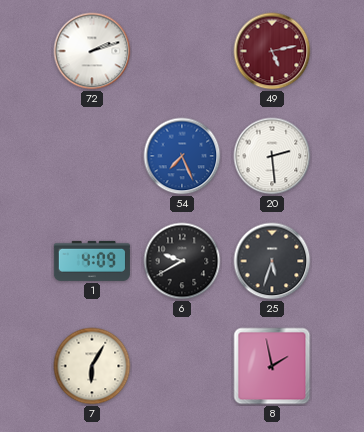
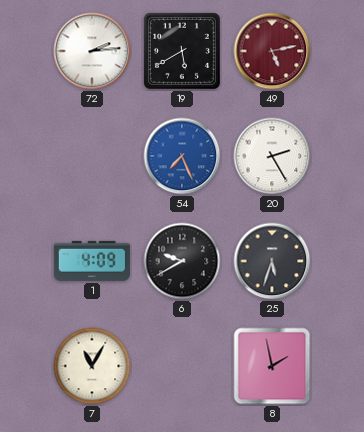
72: 2:12 -> 2:14
19: none -> 5:40
20: 2:29 -> 2:25
7: 6:05 -> 11:05
